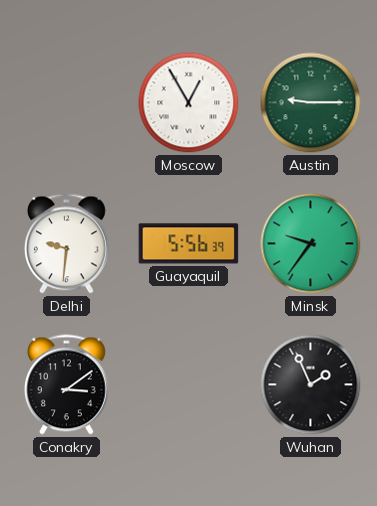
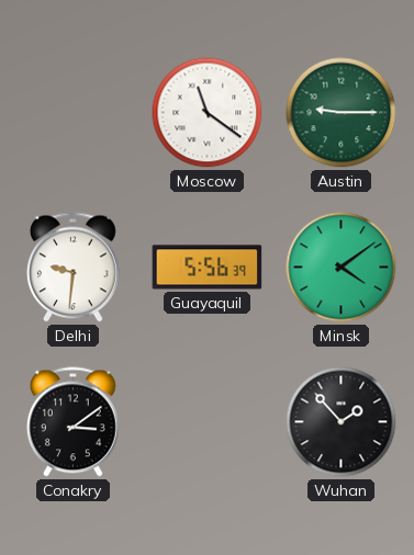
Moscow: 12:55 -> 11:21
Minsk: 9:36 -> 4:09
Wuhan: 1:56 -> 1:53
